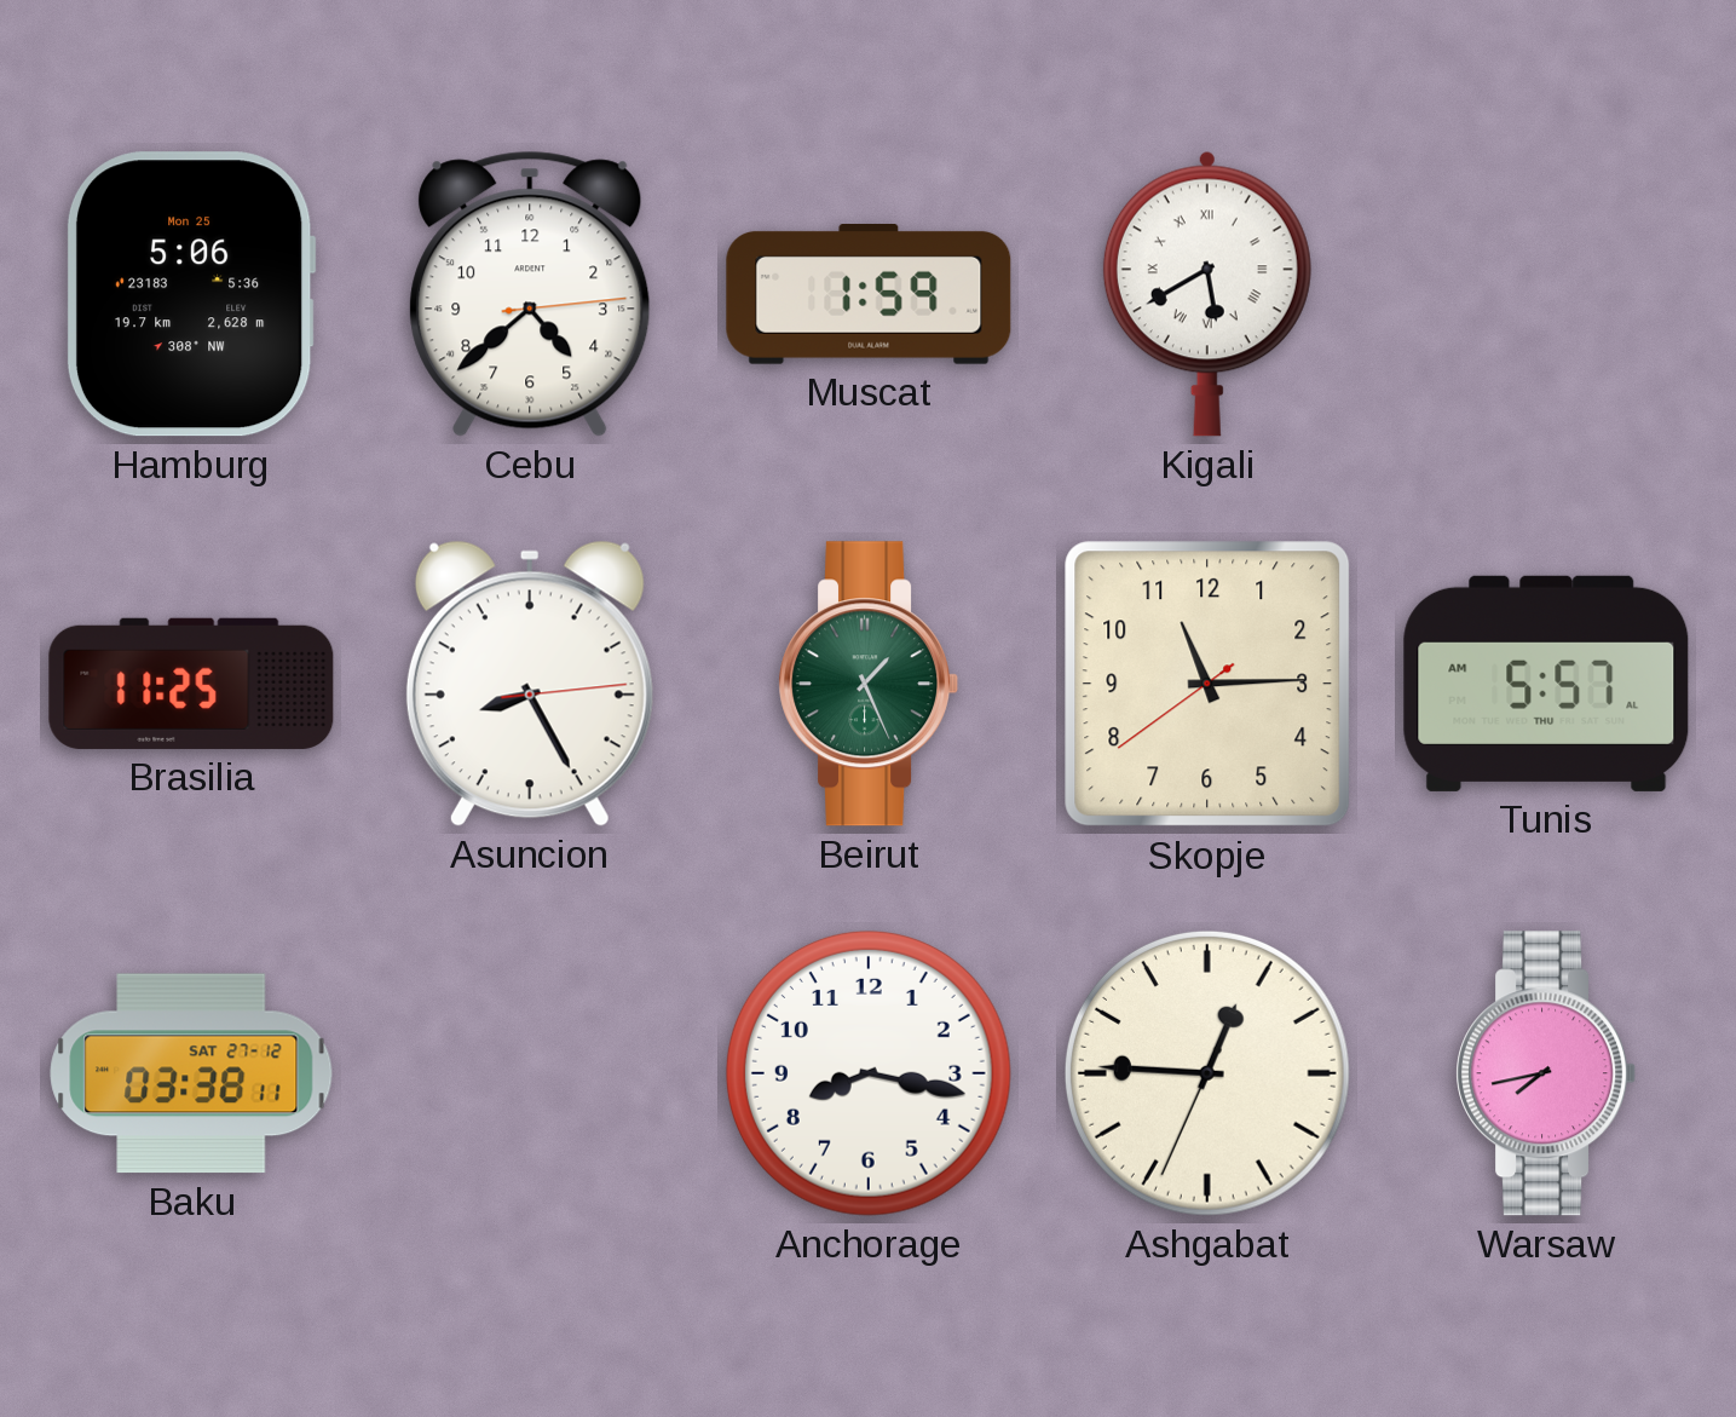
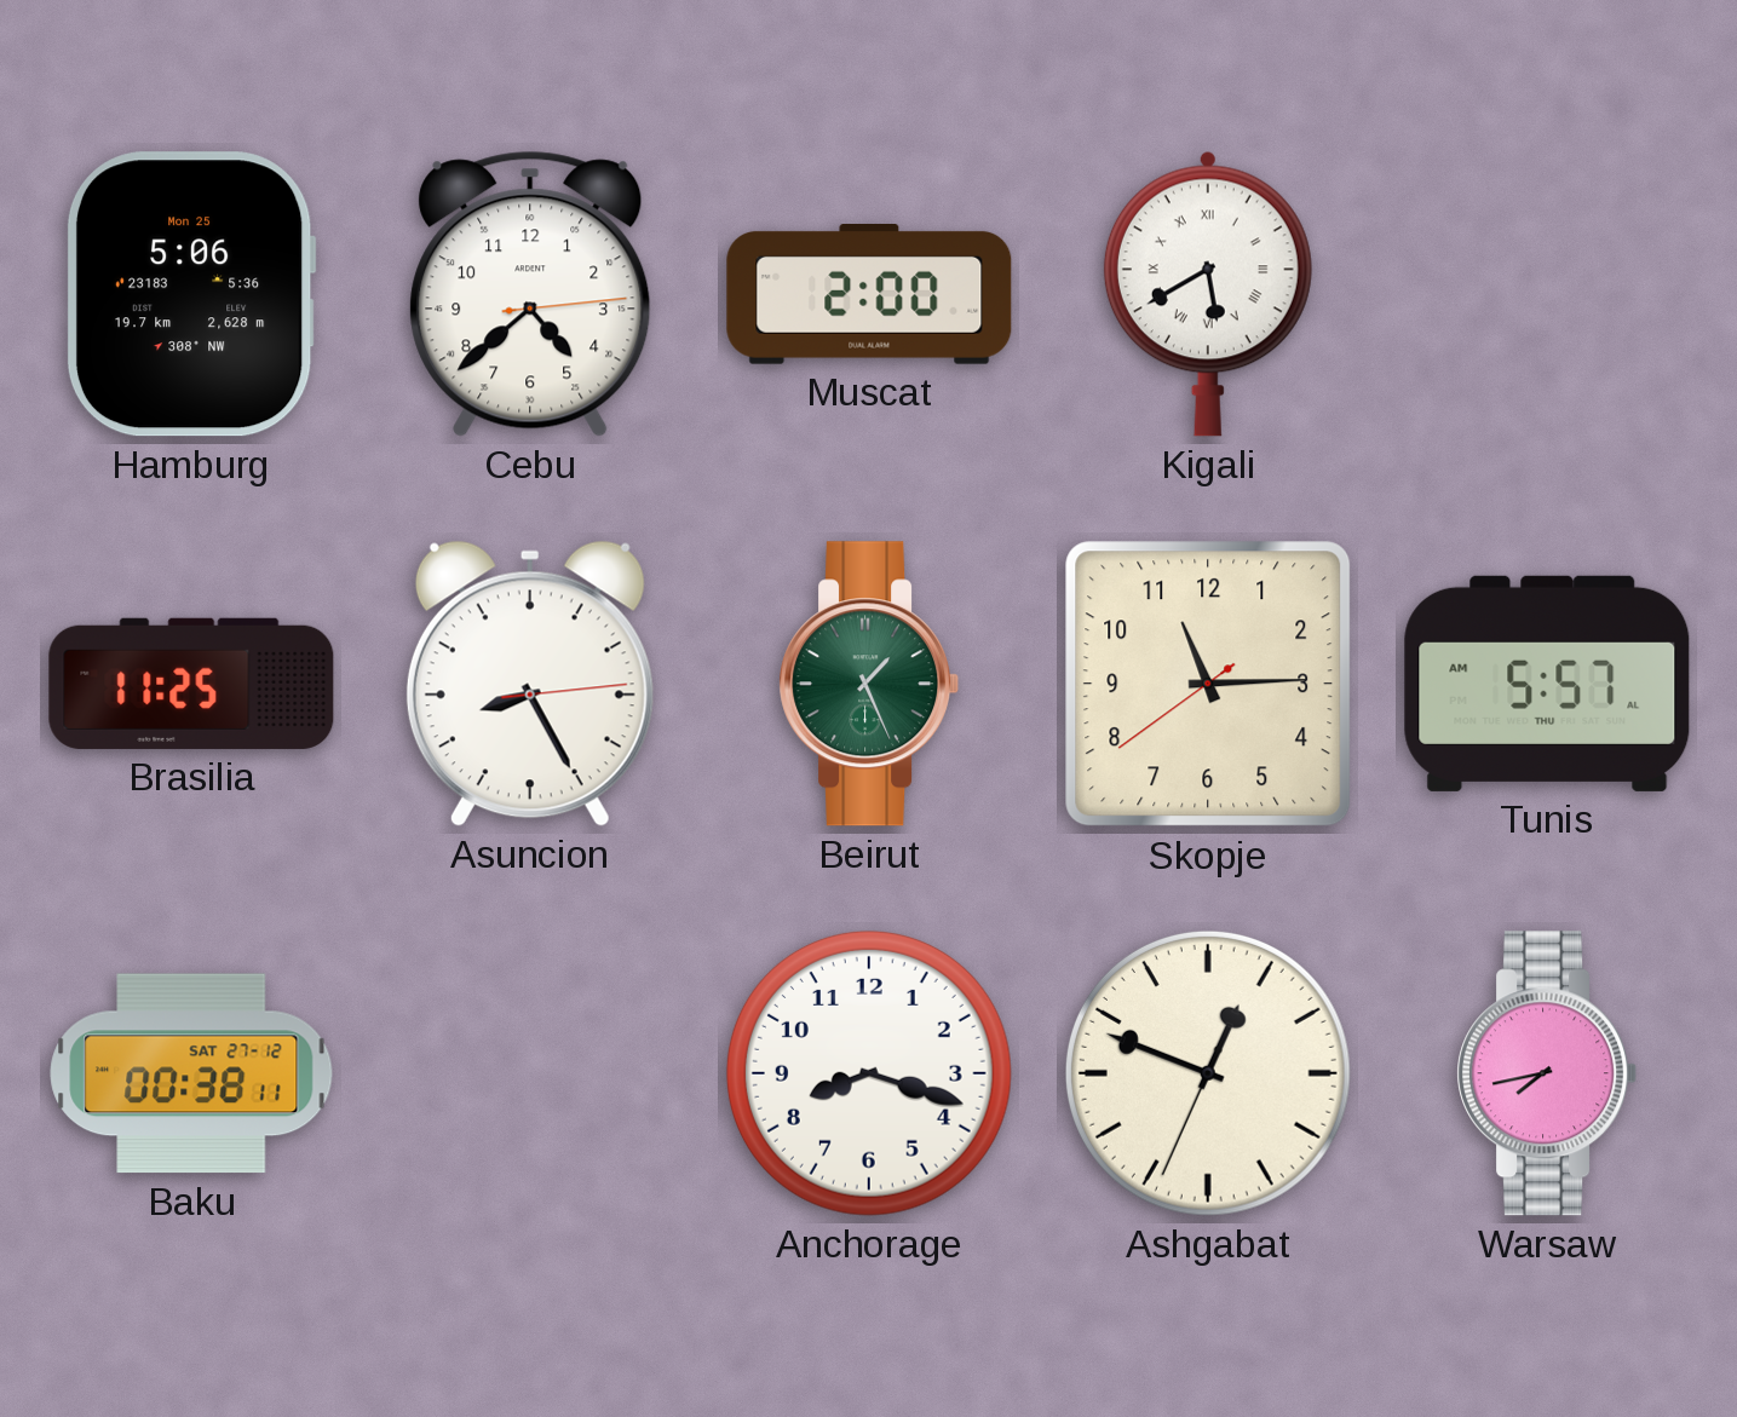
Muscat: 1:59 -> 2:00
Baku: 03:38 -> 00:38
Anchorage: 8:17 -> 8:18
Ashgabat: 12:45 -> 12:48
